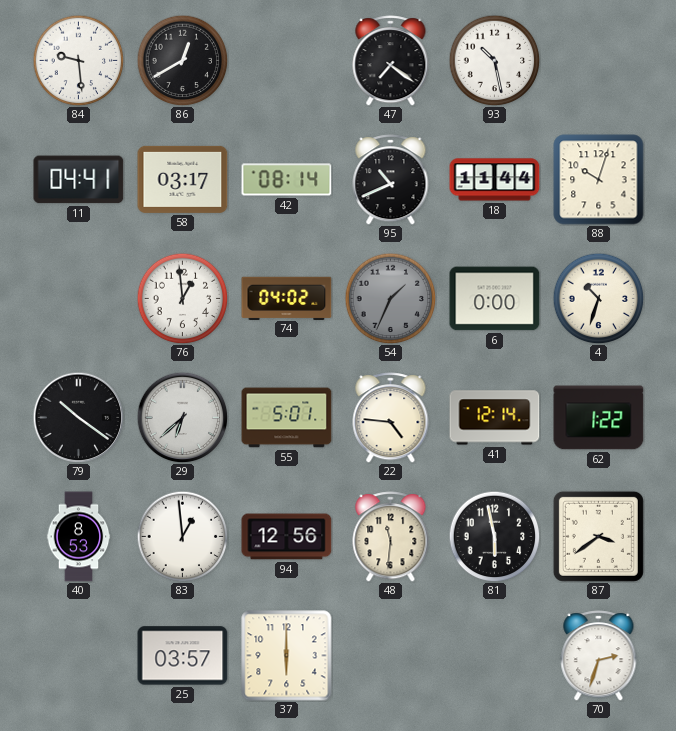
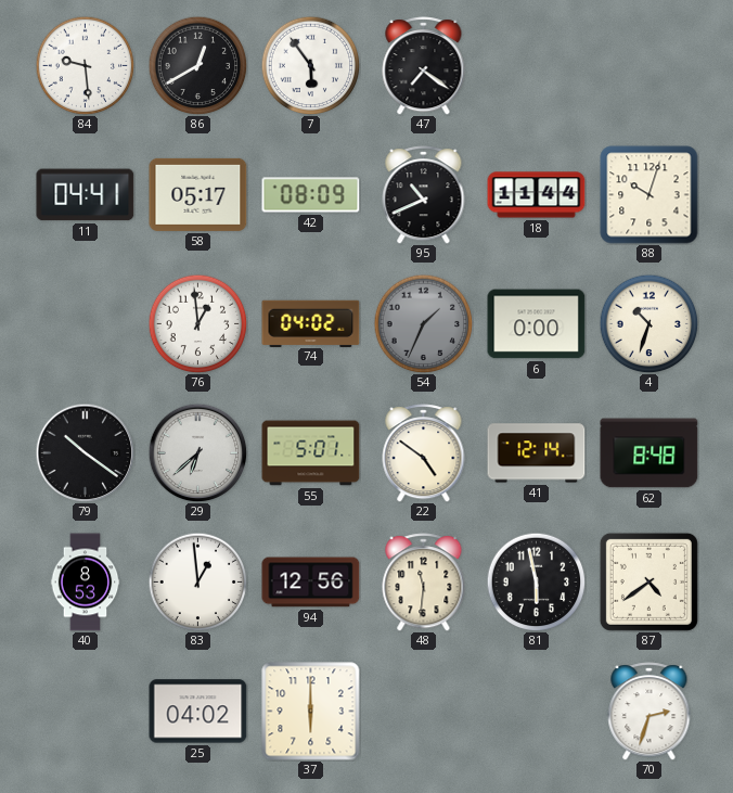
7: none -> 5:54
93: 10:28 -> none
58: 03:17 -> 05:17
42: 08:14 -> 08:09
22: 4:46 -> 4:51
62: 1:22 -> 8:48
87: 3:39 -> 4:39
25: 03:57 -> 04:02
